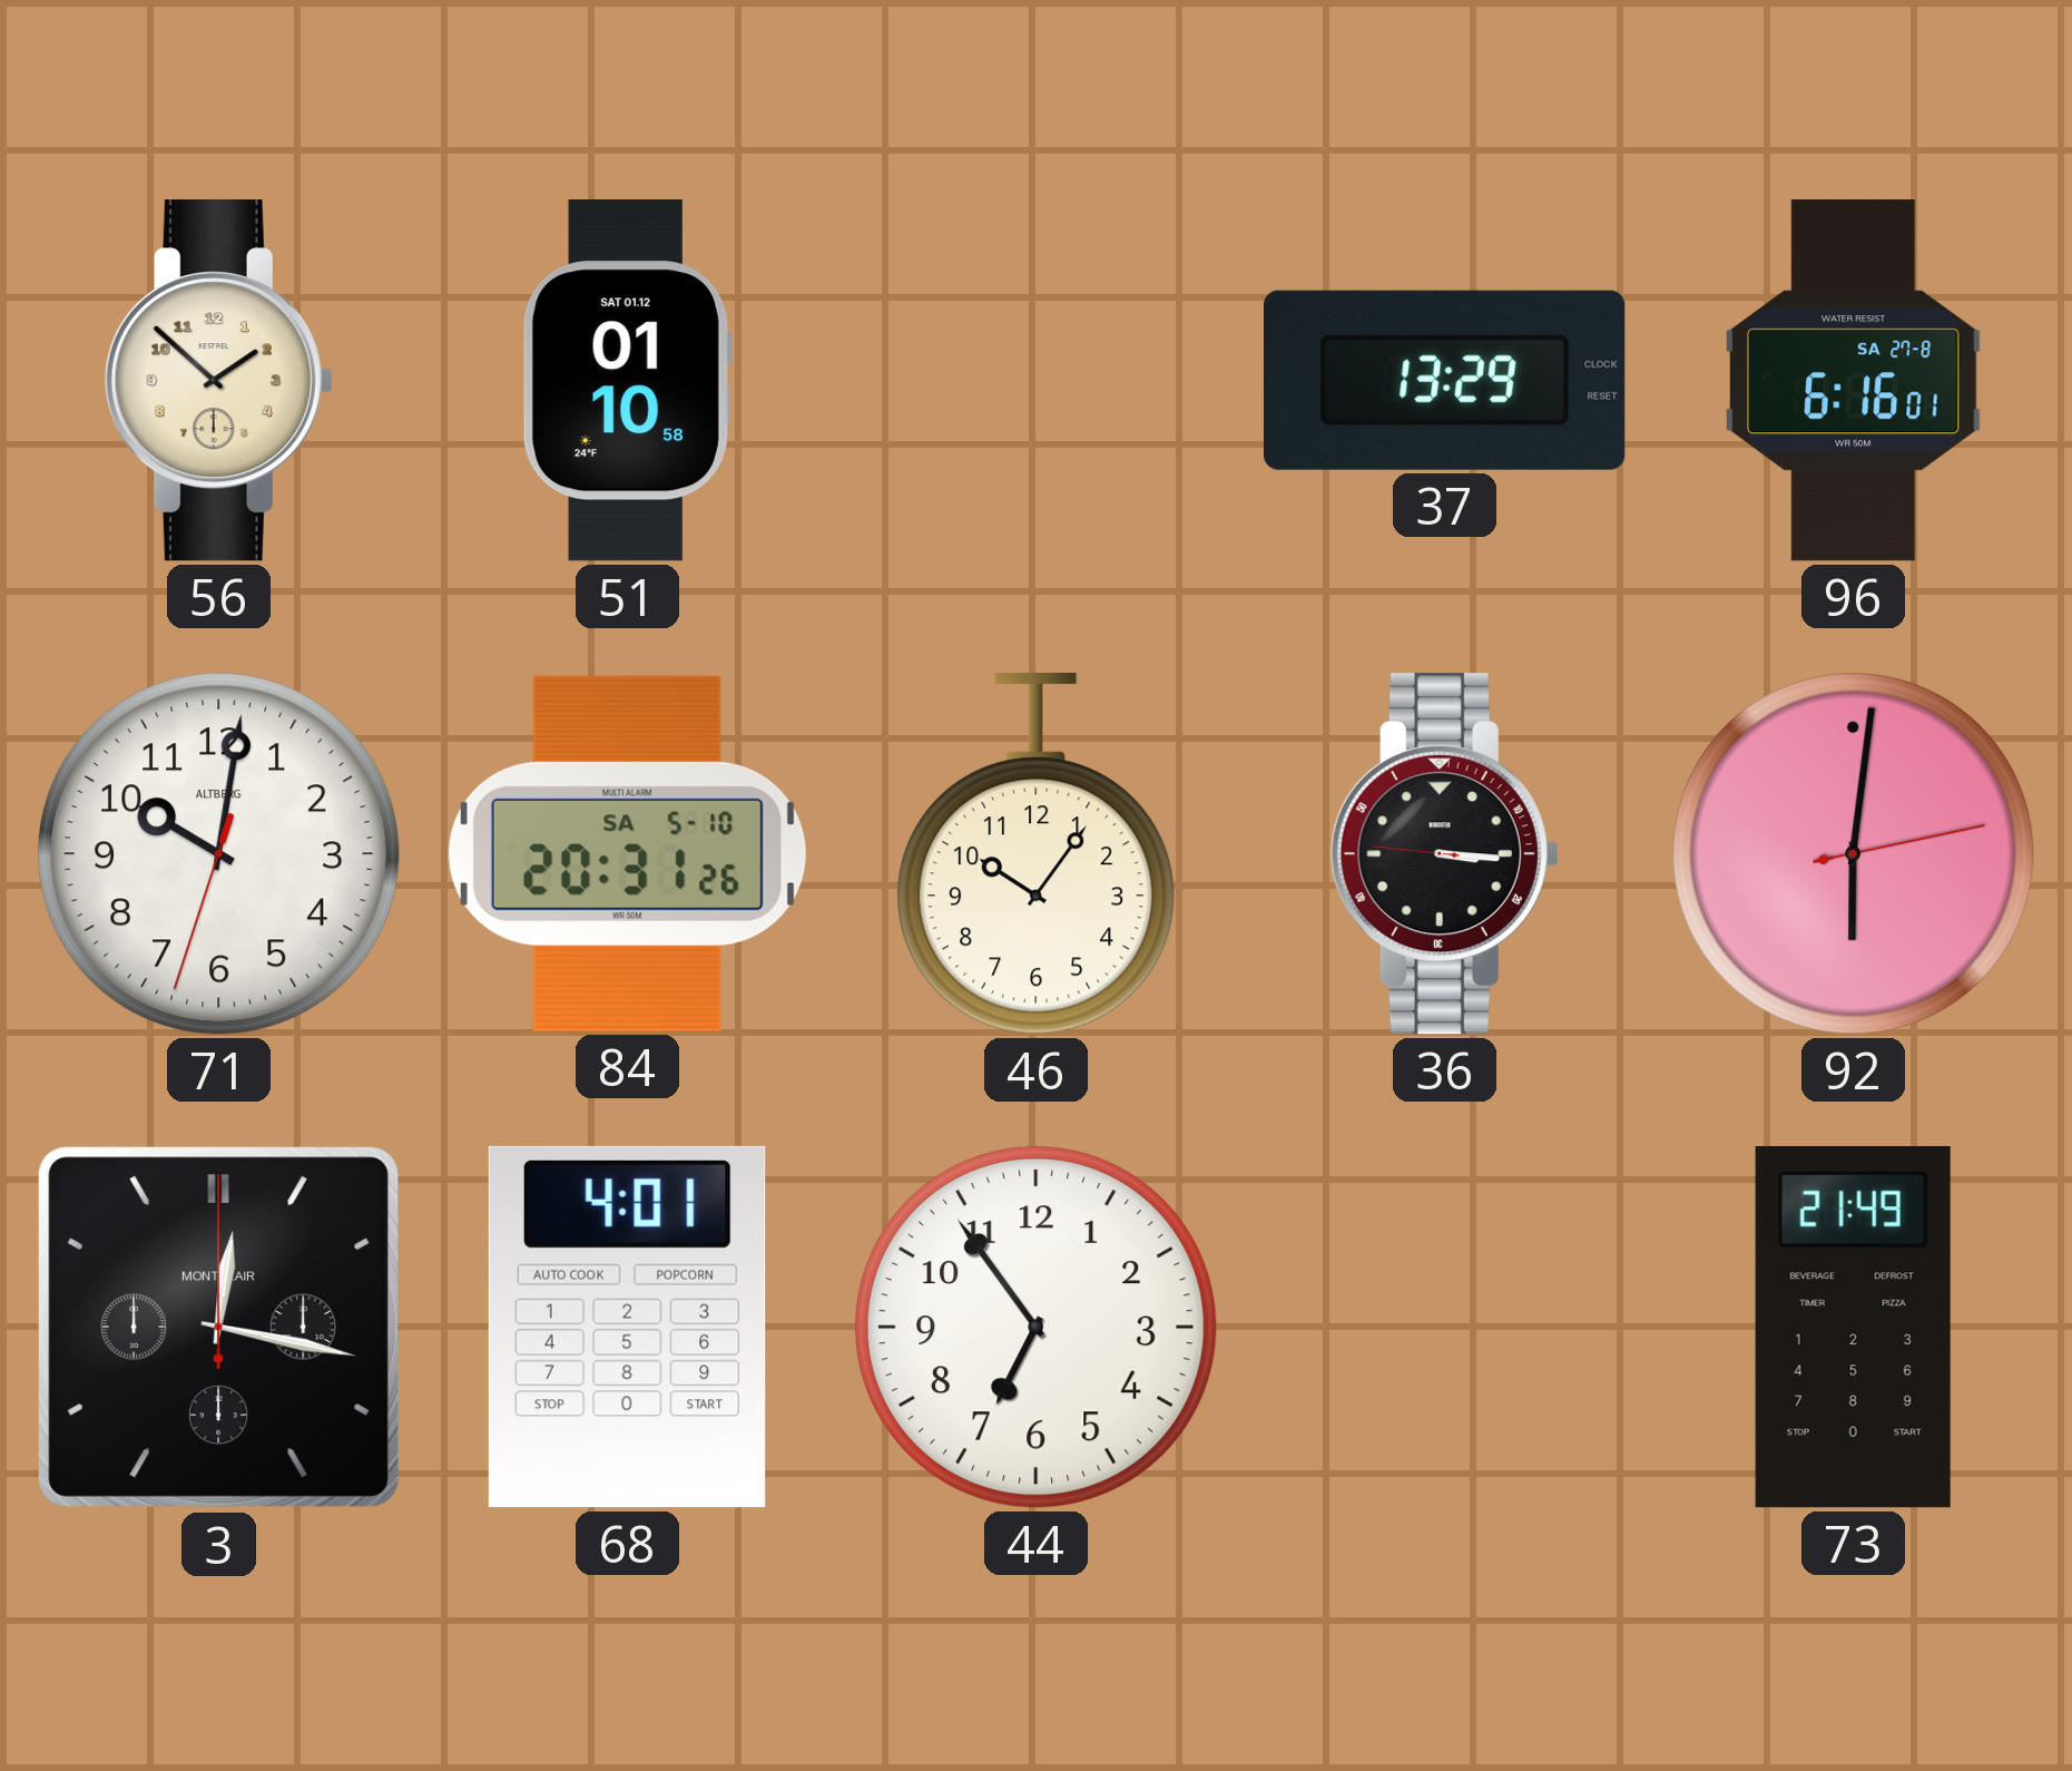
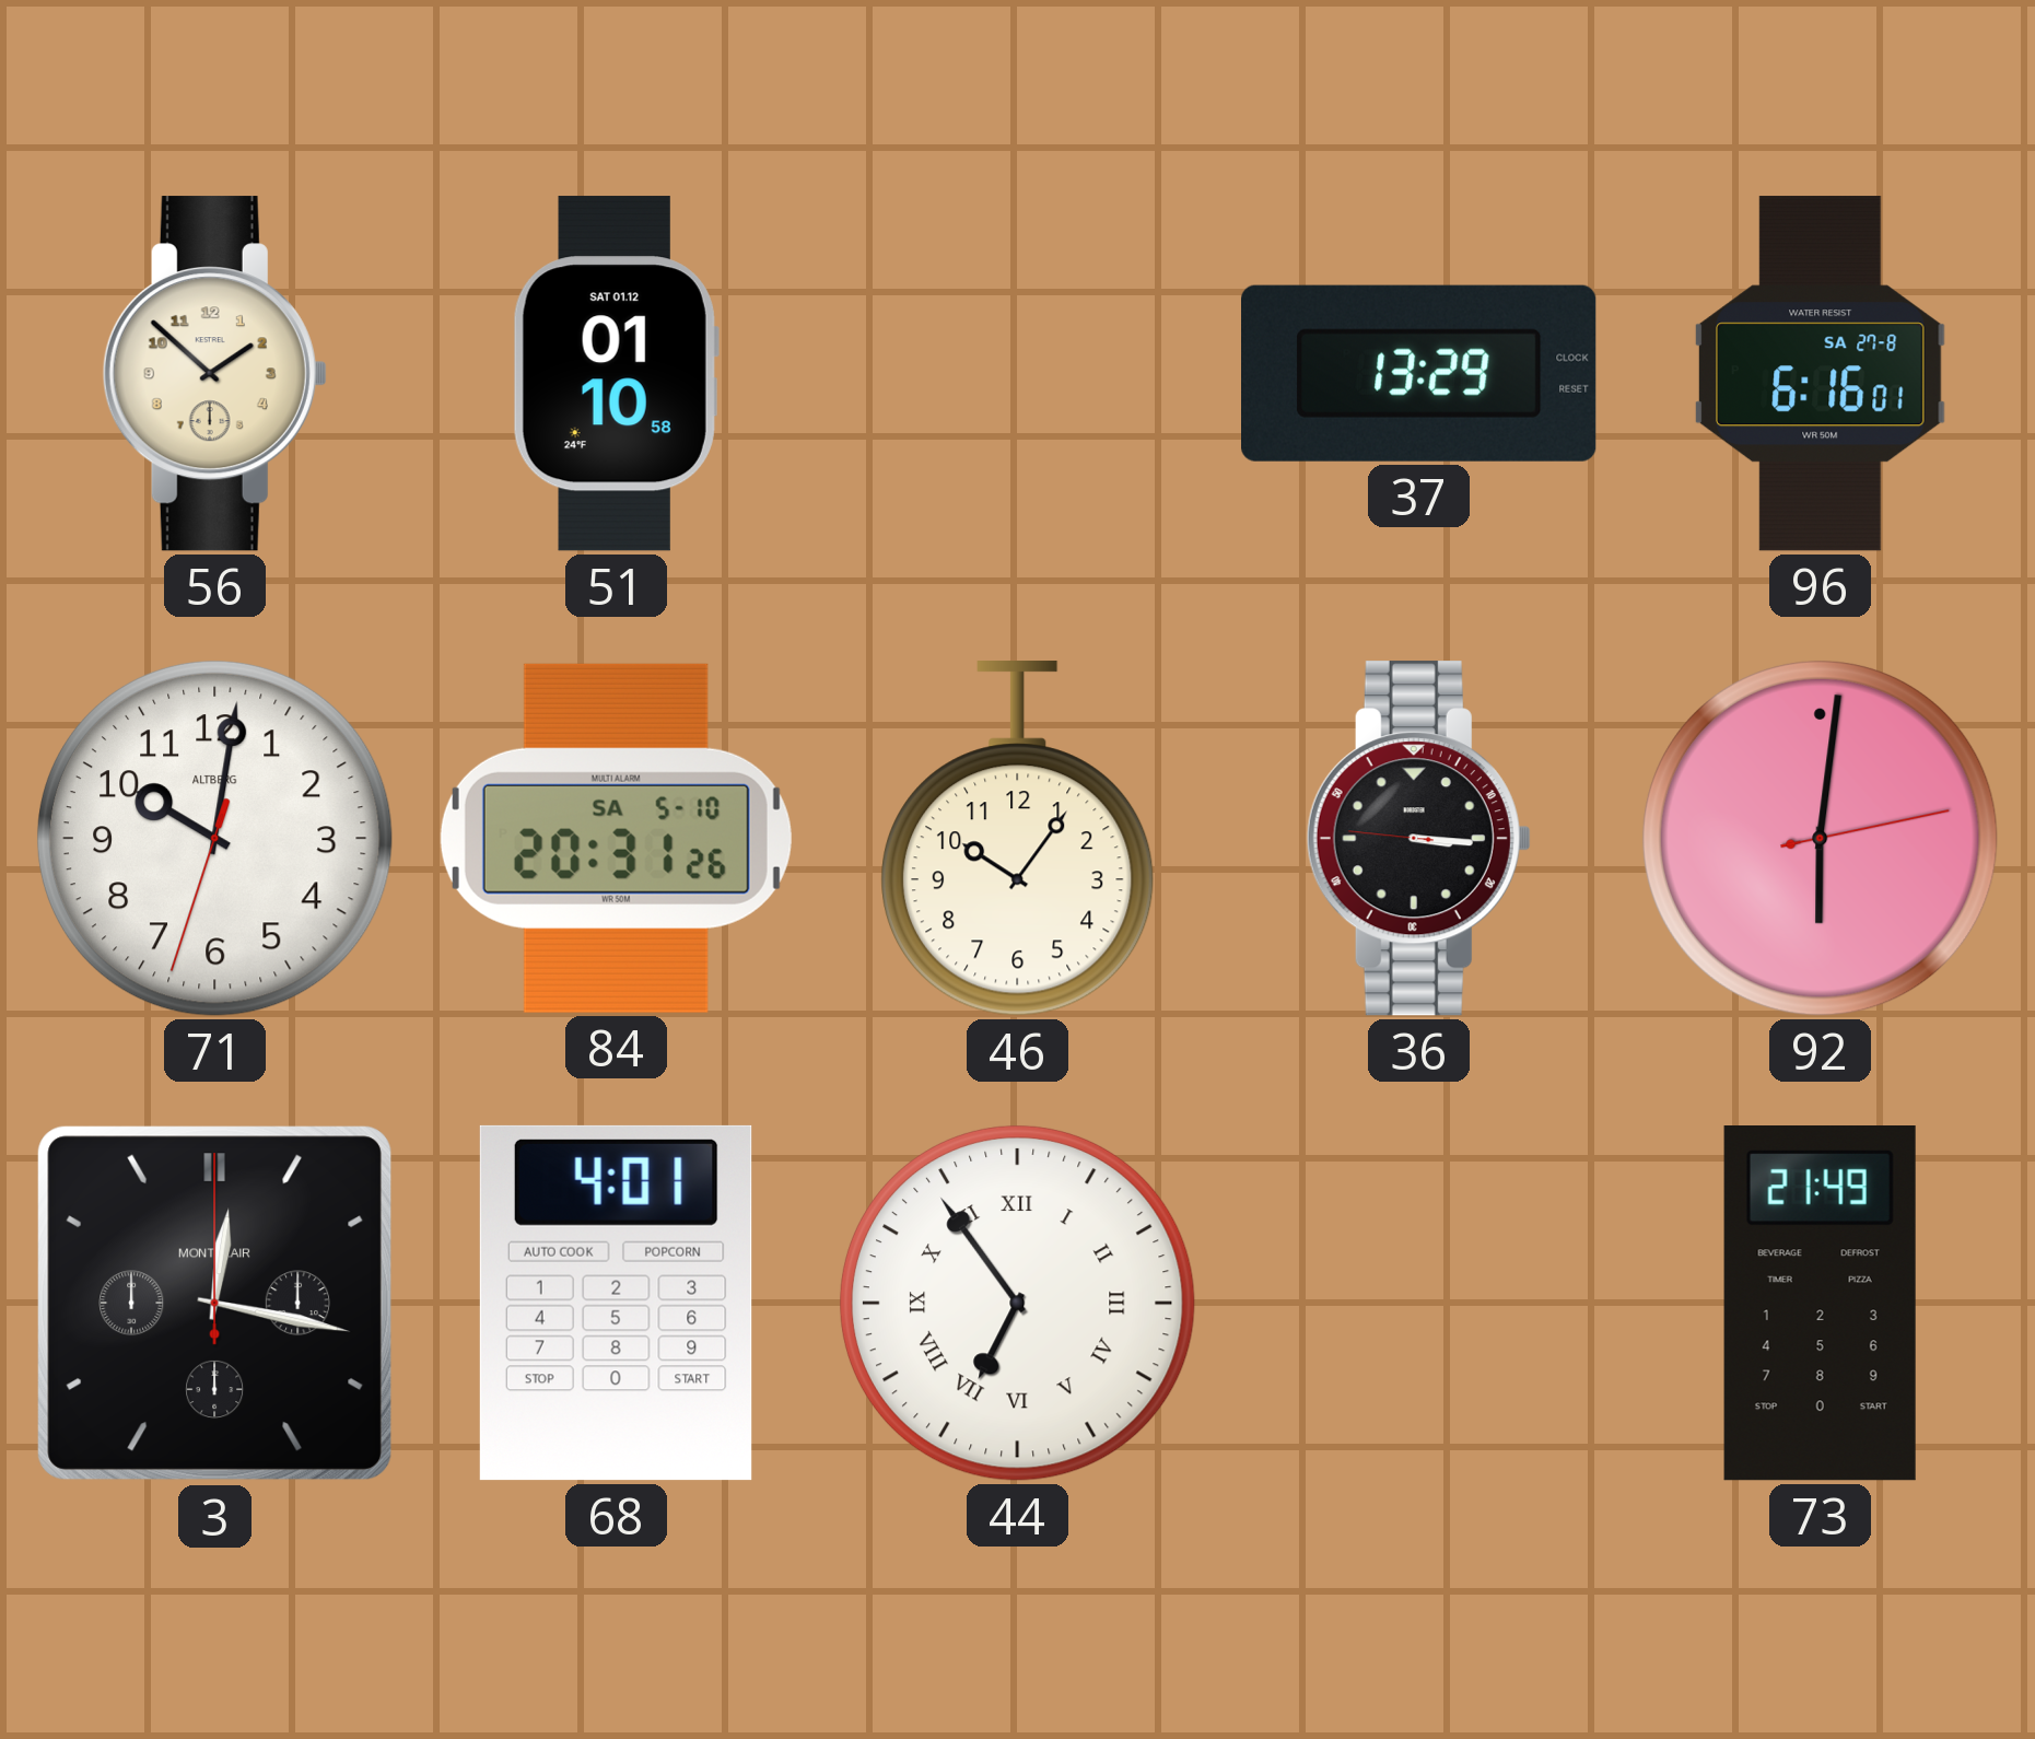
44 numerals: Arabic -> Roman
